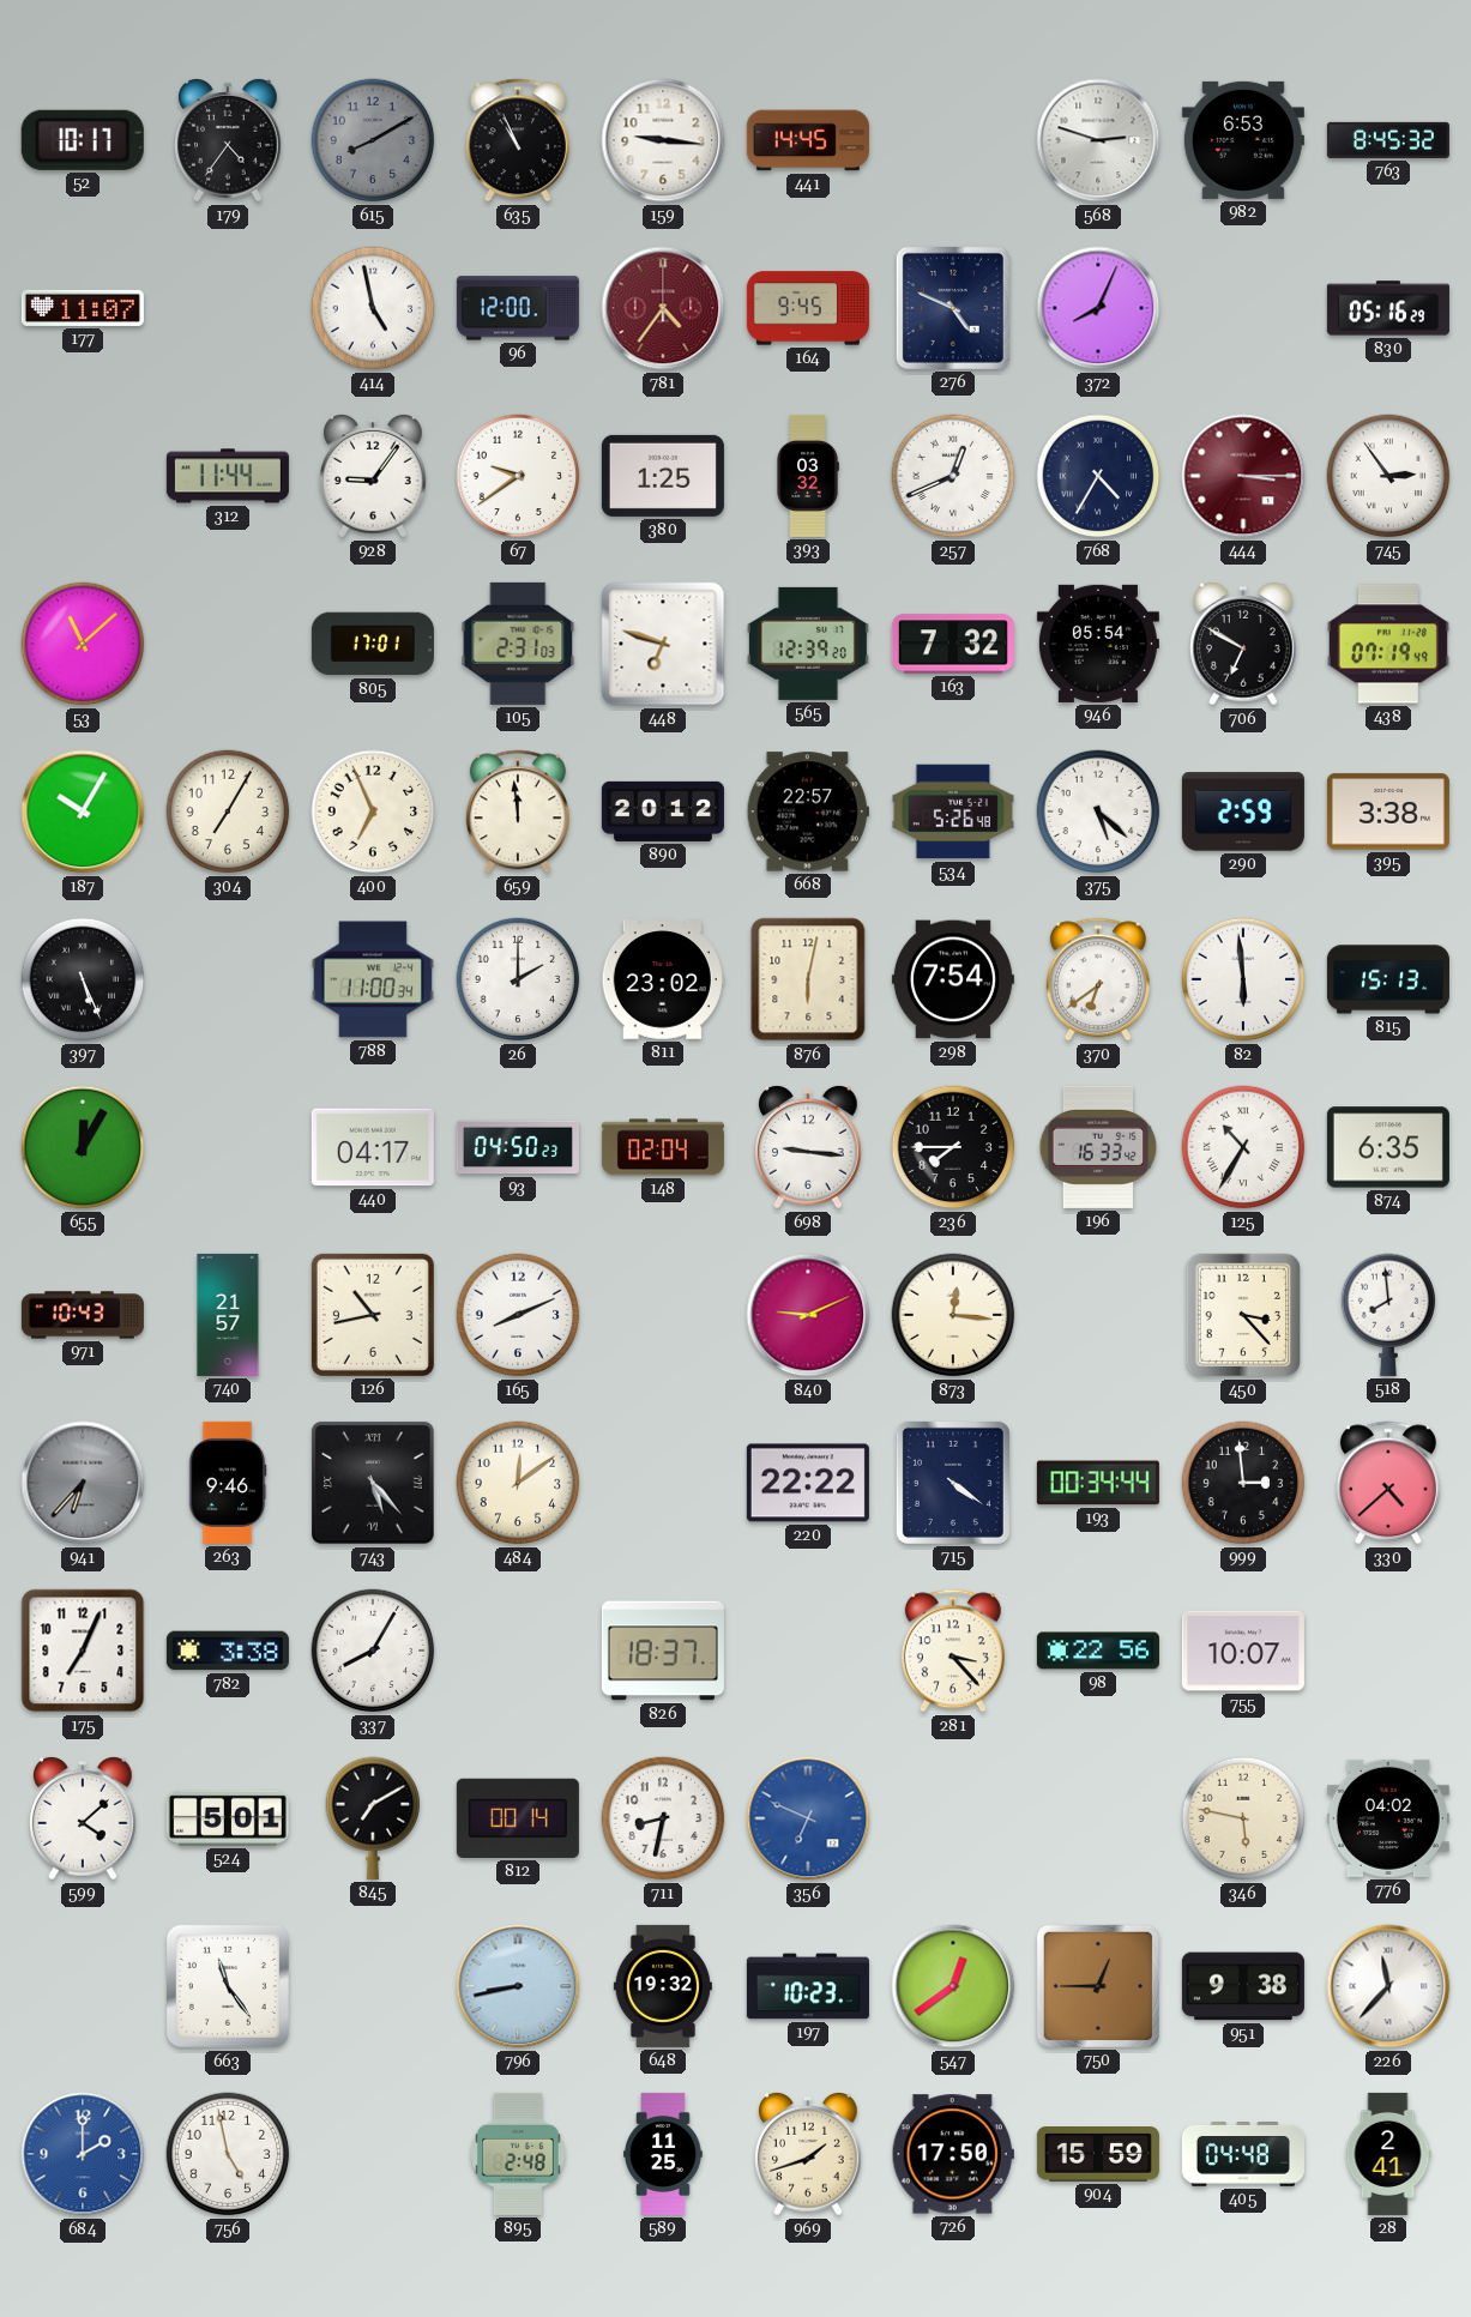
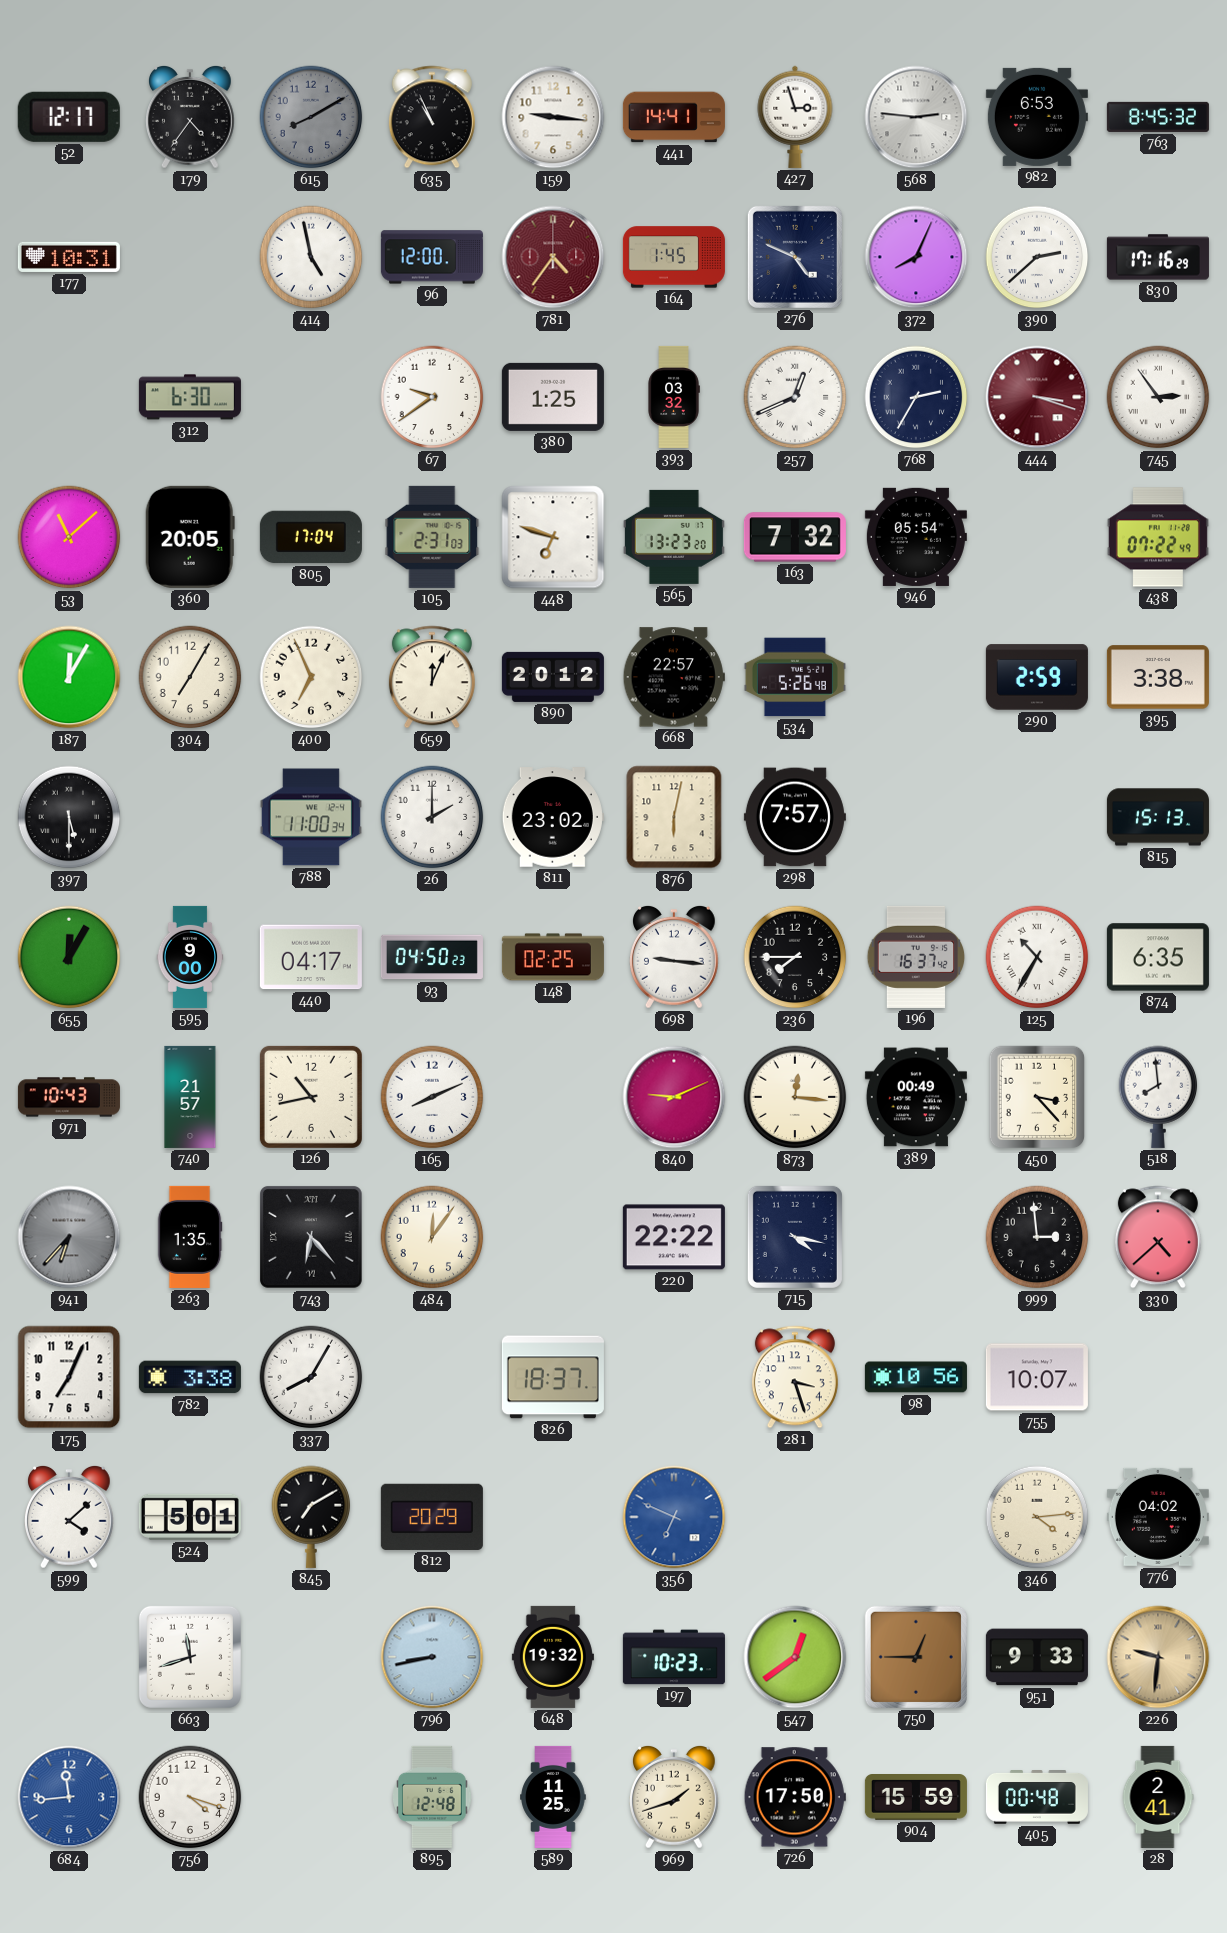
52: 10:17 -> 12:17
441: 14:45 -> 14:41
427: none -> 2:57
568: 2:48 -> 2:46
177: 11:07 -> 10:31
164: 9:45 -> 1:45
390: none -> 2:38
830: 05:16 -> 17:16
312: 11:44 -> 6:30
928: 9:06 -> none
768: 4:35 -> 2:35
444: 3:15 -> 3:18
360: none -> 20:05
805: 17:01 -> 17:04
565: 12:39 -> 13:23
706: 6:50 -> none
438: 07:19 -> 07:22
187: 10:05 -> 12:05
659: 11:59 -> 12:04
375: 5:22 -> none
397: 5:26 -> 5:30
298: 7:54 -> 7:57
370: 6:39 -> none
82: 5:59 -> none
595: none -> 9:00
148: 02:04 -> 02:25
196: 16:33 -> 16:37
389: none -> 00:49
263: 9:46 -> 1:35
743: 5:23 -> 6:23
484: 12:09 -> 12:06
715: 4:21 -> 4:17
193: 00:34 -> none
281: 3:23 -> 3:27
98: 22:56 -> 10:56
812: 00:14 -> 20:29
711: 8:32 -> none
346: 5:47 -> 4:14
663: 11:24 -> 11:42
951: 9:38 -> 9:33
226: 11:37 -> 9:31
226 dial: white -> champagne
684: 2:00 -> 11:44
756: 4:58 -> 4:18
895: 2:48 -> 12:48
405: 04:48 -> 00:48
